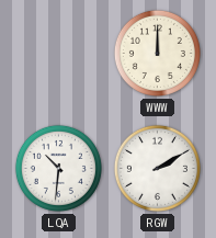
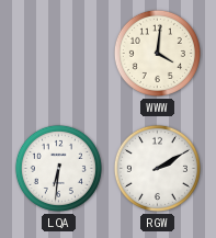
WWW: 12:00 -> 4:01
LQA: 10:31 -> 6:31
